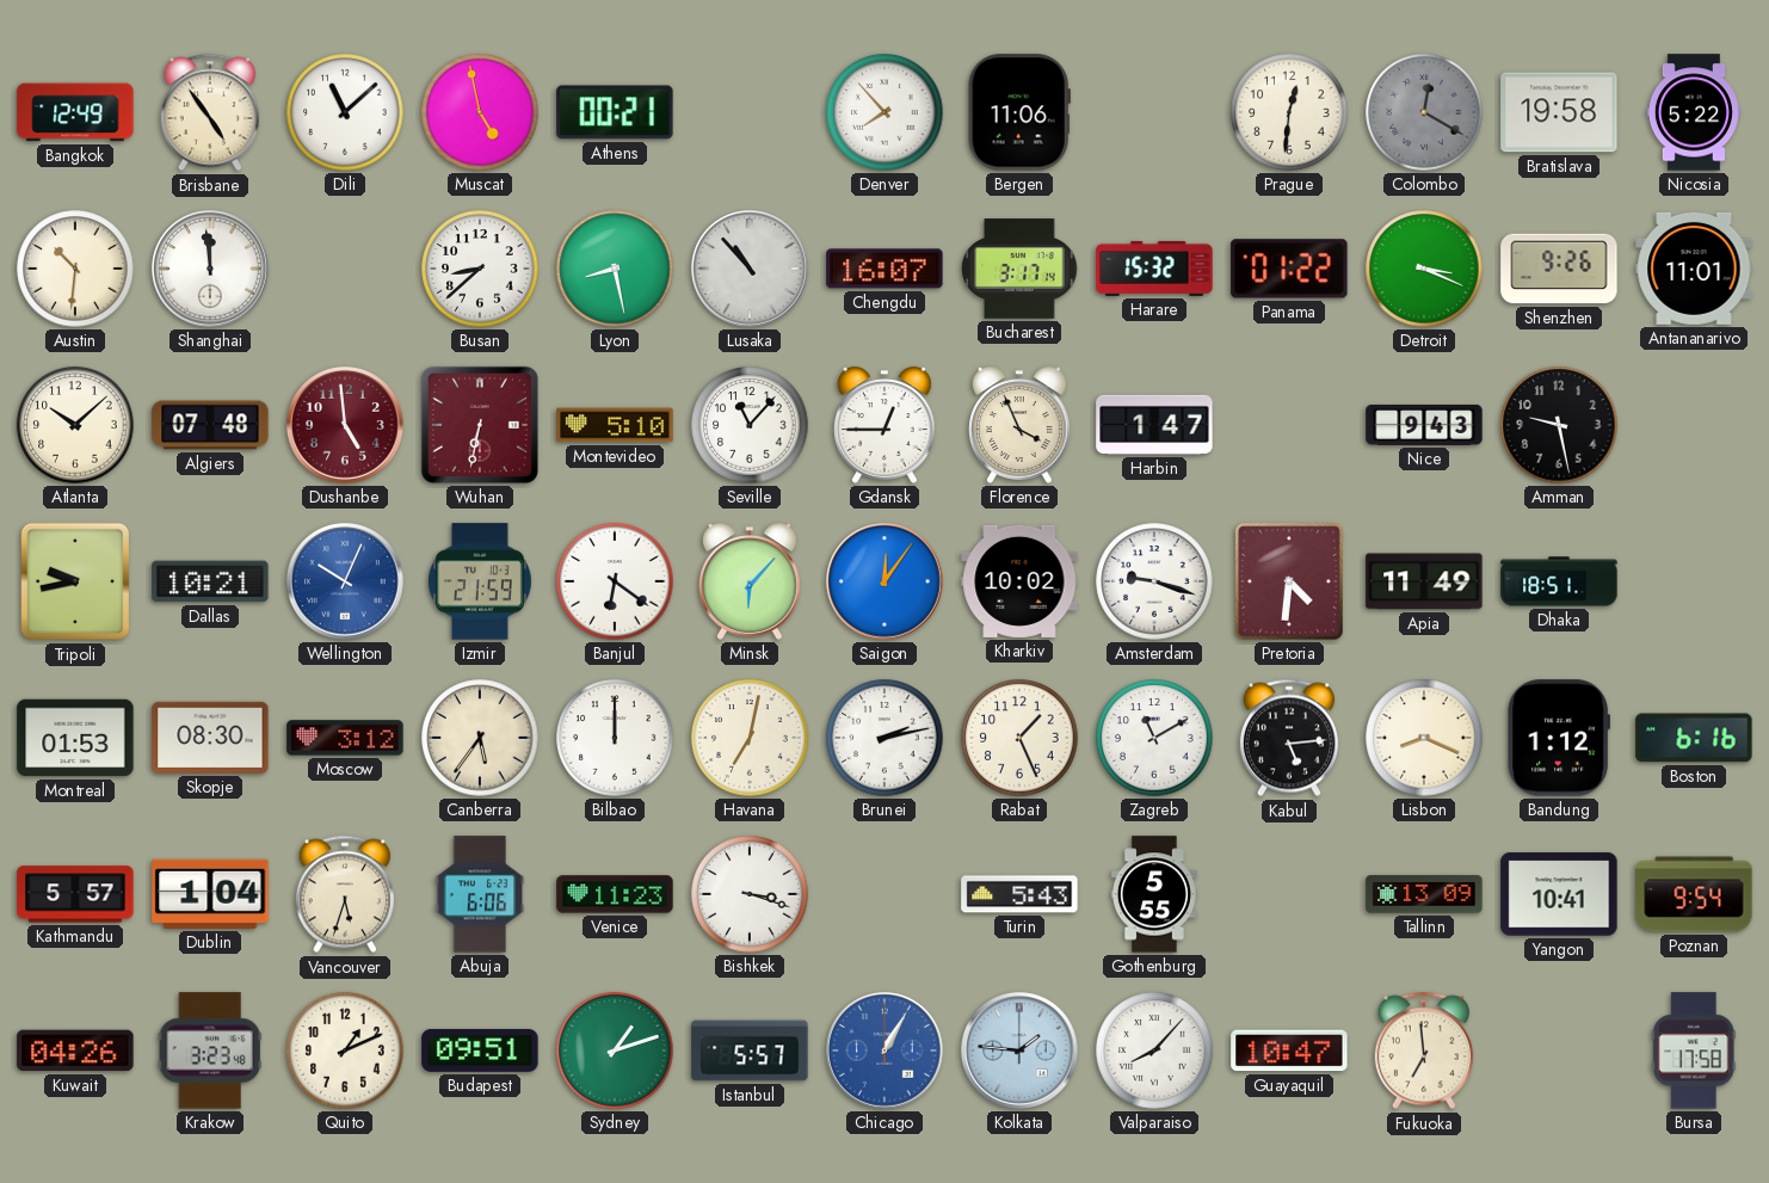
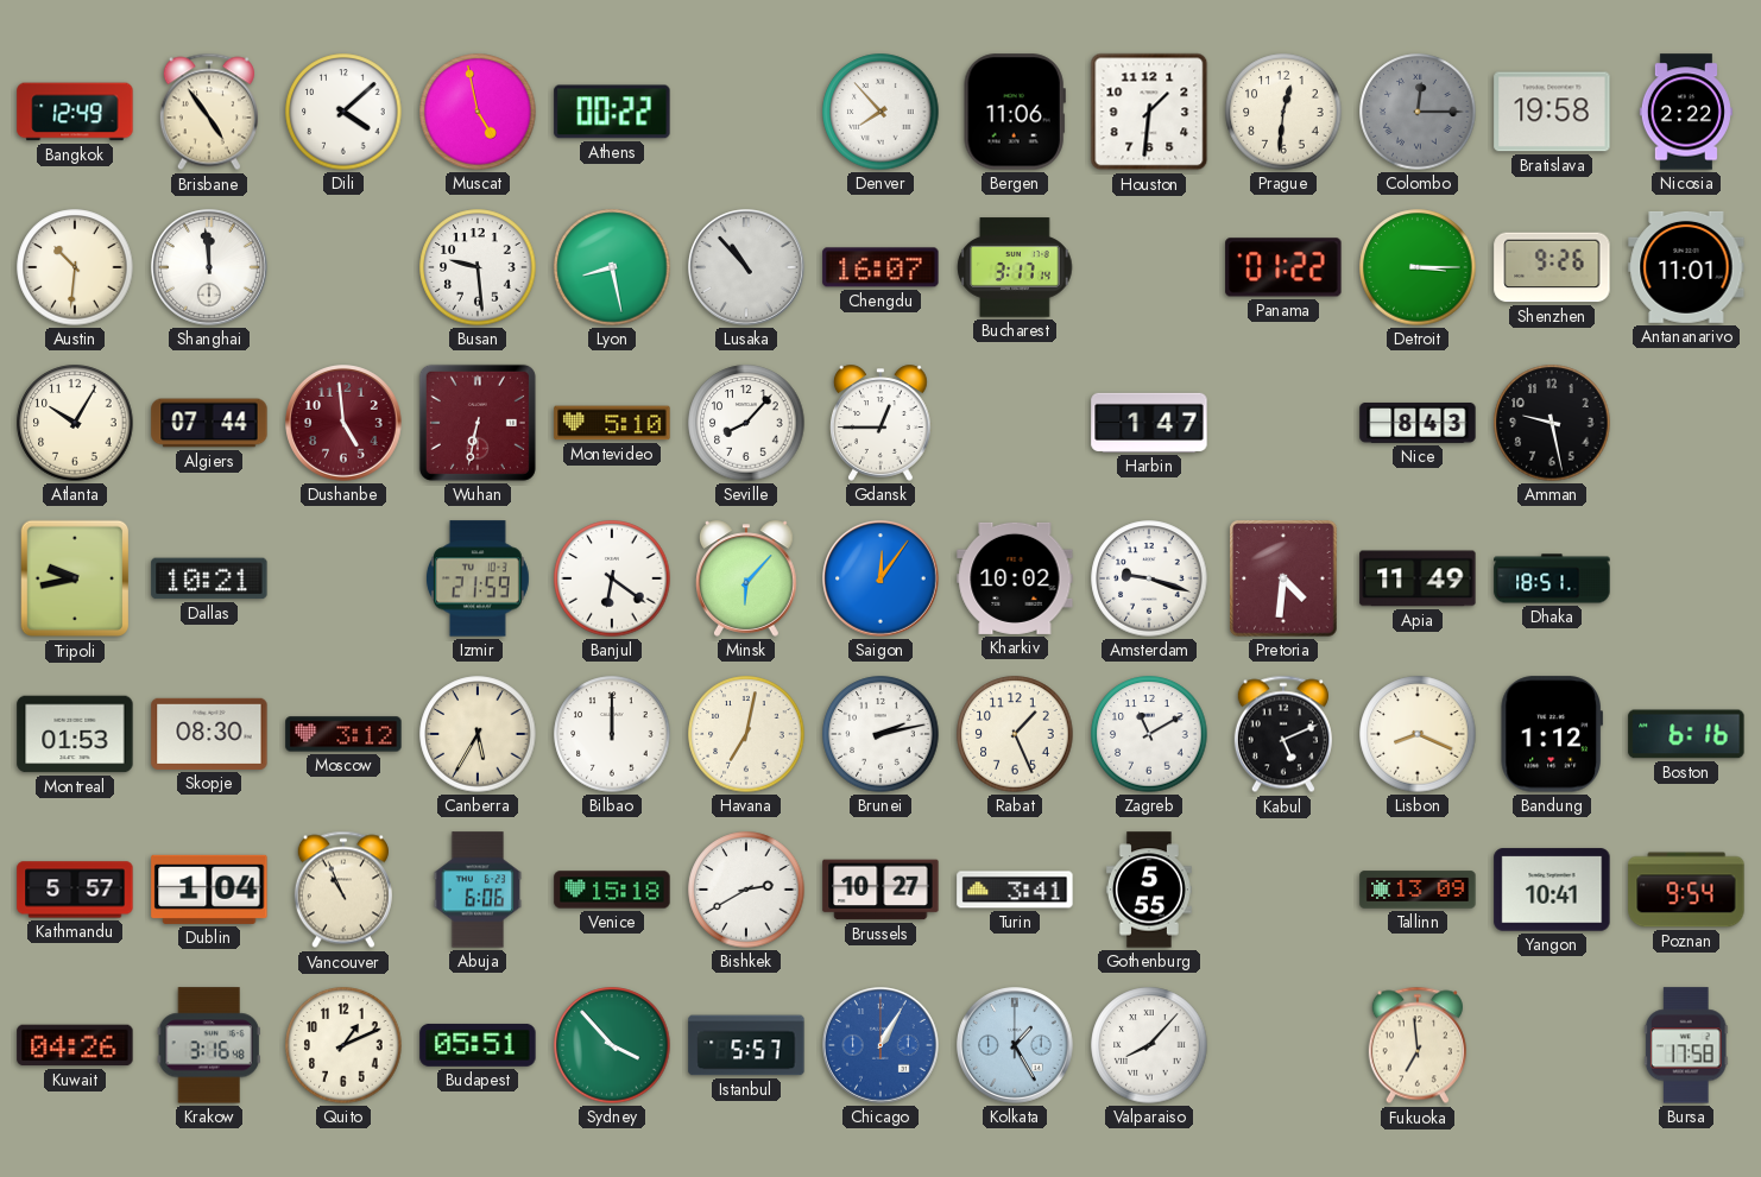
Dili: 11:08 -> 4:08
Athens: 00:21 -> 00:22
Houston: none -> 1:31
Colombo: 12:20 -> 12:15
Nicosia: 5:22 -> 2:22
Busan: 8:38 -> 9:29
Harare: 15:32 -> none
Detroit: 3:19 -> 3:15
Atlanta: 10:08 -> 10:05
Algiers: 07:48 -> 07:44
Seville: 11:07 -> 8:07
Florence: 3:56 -> none
Nice: 9:43 -> 8:43
Wellington: 10:04 -> none
Canberra: 5:36 -> 5:35
Kabul: 5:14 -> 5:11
Vancouver: 5:33 -> 10:56
Venice: 11:23 -> 15:18
Bishkek: 3:18 -> 2:40
Brussels: none -> 10:27
Turin: 5:43 -> 3:41
Krakow: 3:23 -> 3:16
Budapest: 09:51 -> 05:51
Sydney: 1:12 -> 3:53
Kolkata: 1:46 -> 1:25
Guayaquil: 10:47 -> none
